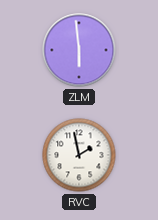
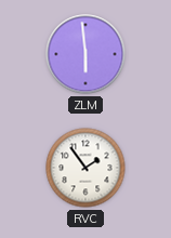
RVC: 1:58 -> 1:54
